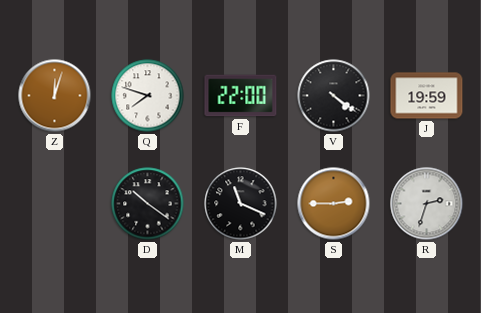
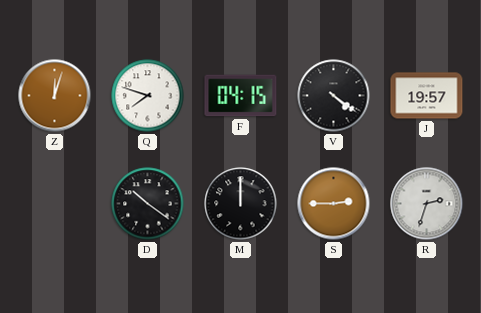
F: 22:00 -> 04:15
J: 19:59 -> 19:57
M: 11:19 -> 12:00
